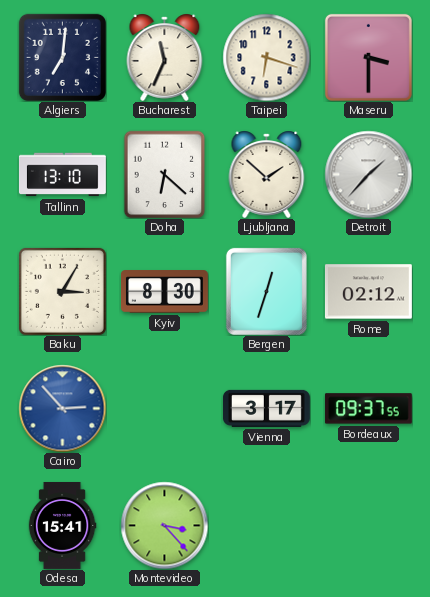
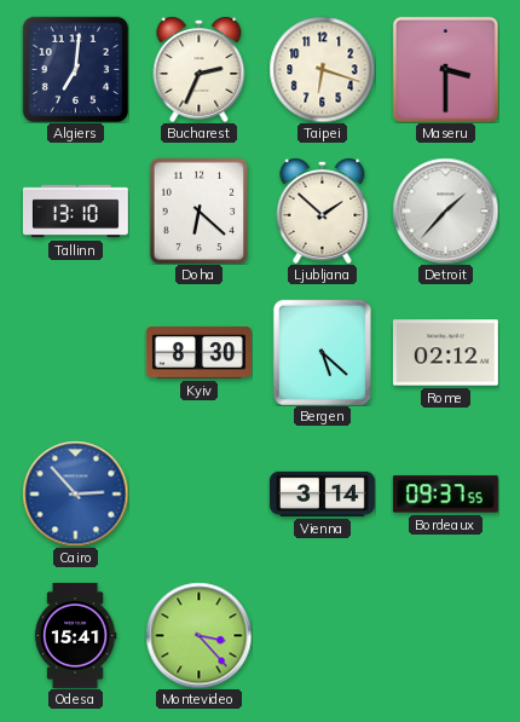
Bucharest: 11:34 -> 2:34
Baku: 3:05 -> none
Bergen: 12:33 -> 5:22
Vienna: 3:17 -> 3:14
